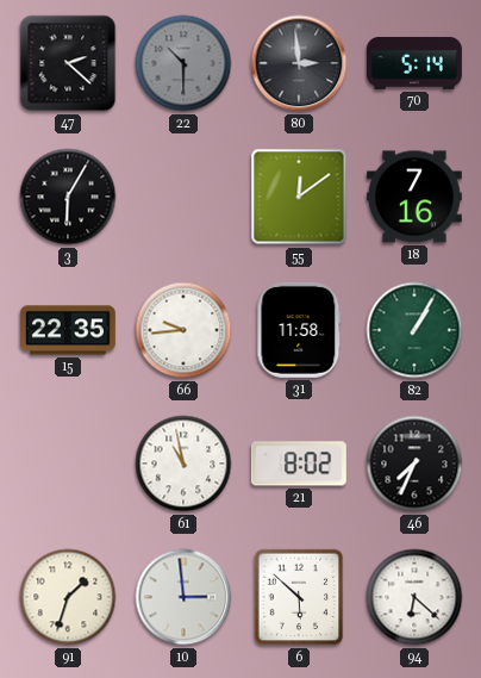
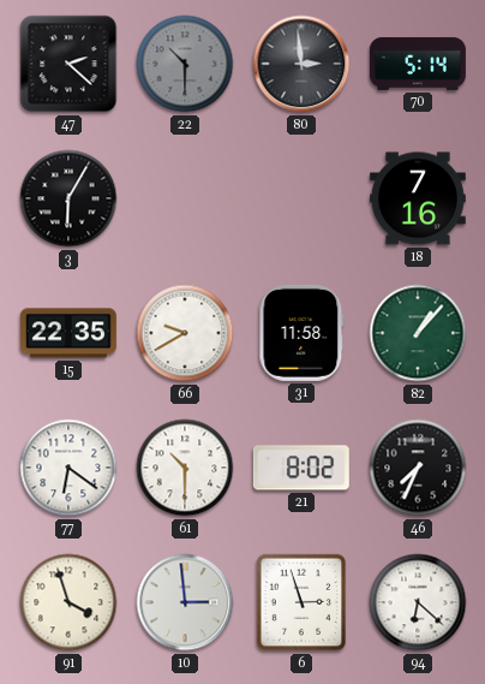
55: 12:09 -> none
66: 9:44 -> 9:40
82: 1:05 -> 1:07
77: none -> 6:21
61: 10:58 -> 10:30
91: 1:33 -> 3:57
6: 5:52 -> 2:57
